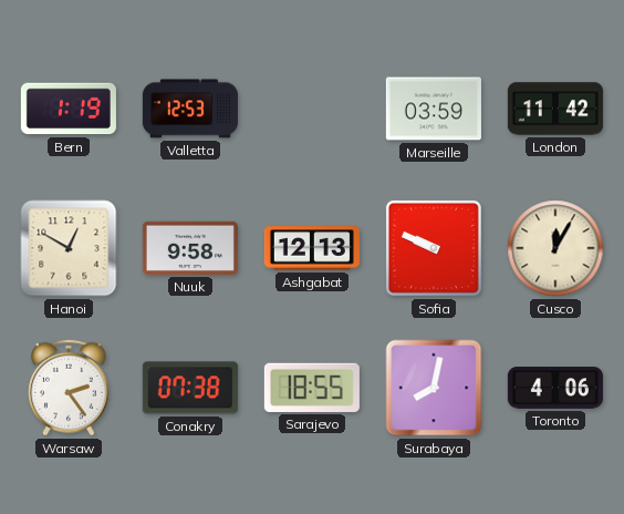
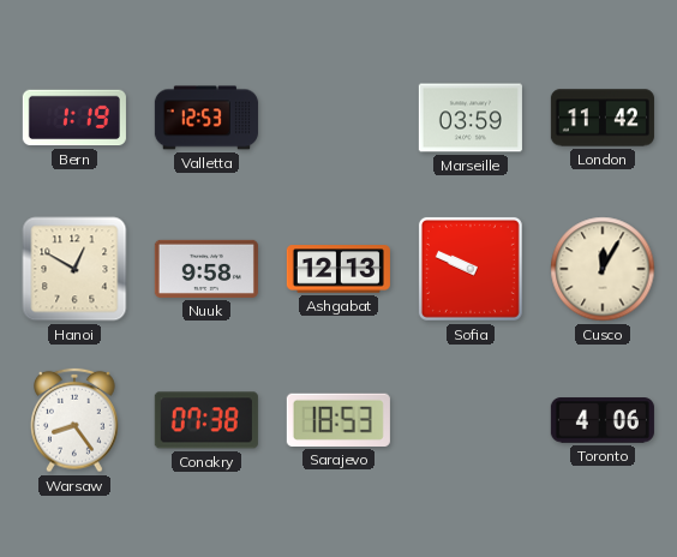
Warsaw: 2:24 -> 8:24
Sarajevo: 18:55 -> 18:53
Surabaya: 8:02 -> none
